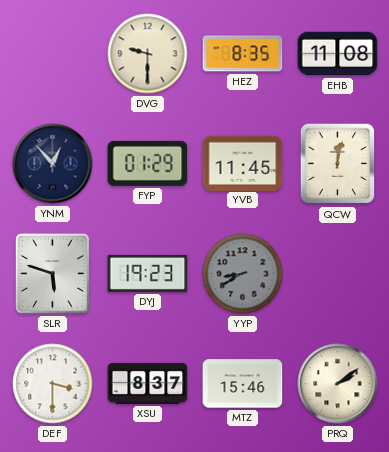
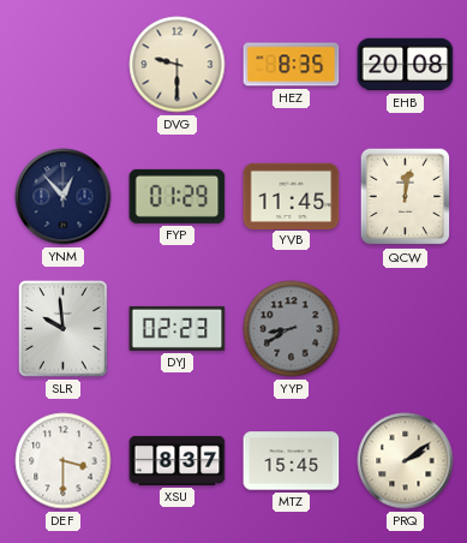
EHB: 11:08 -> 20:08
SLR: 5:48 -> 9:59
DYJ: 19:23 -> 02:23
MTZ: 15:46 -> 15:45
